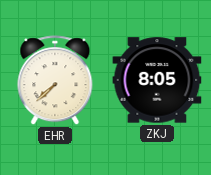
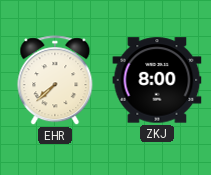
ZKJ: 8:05 -> 8:00
